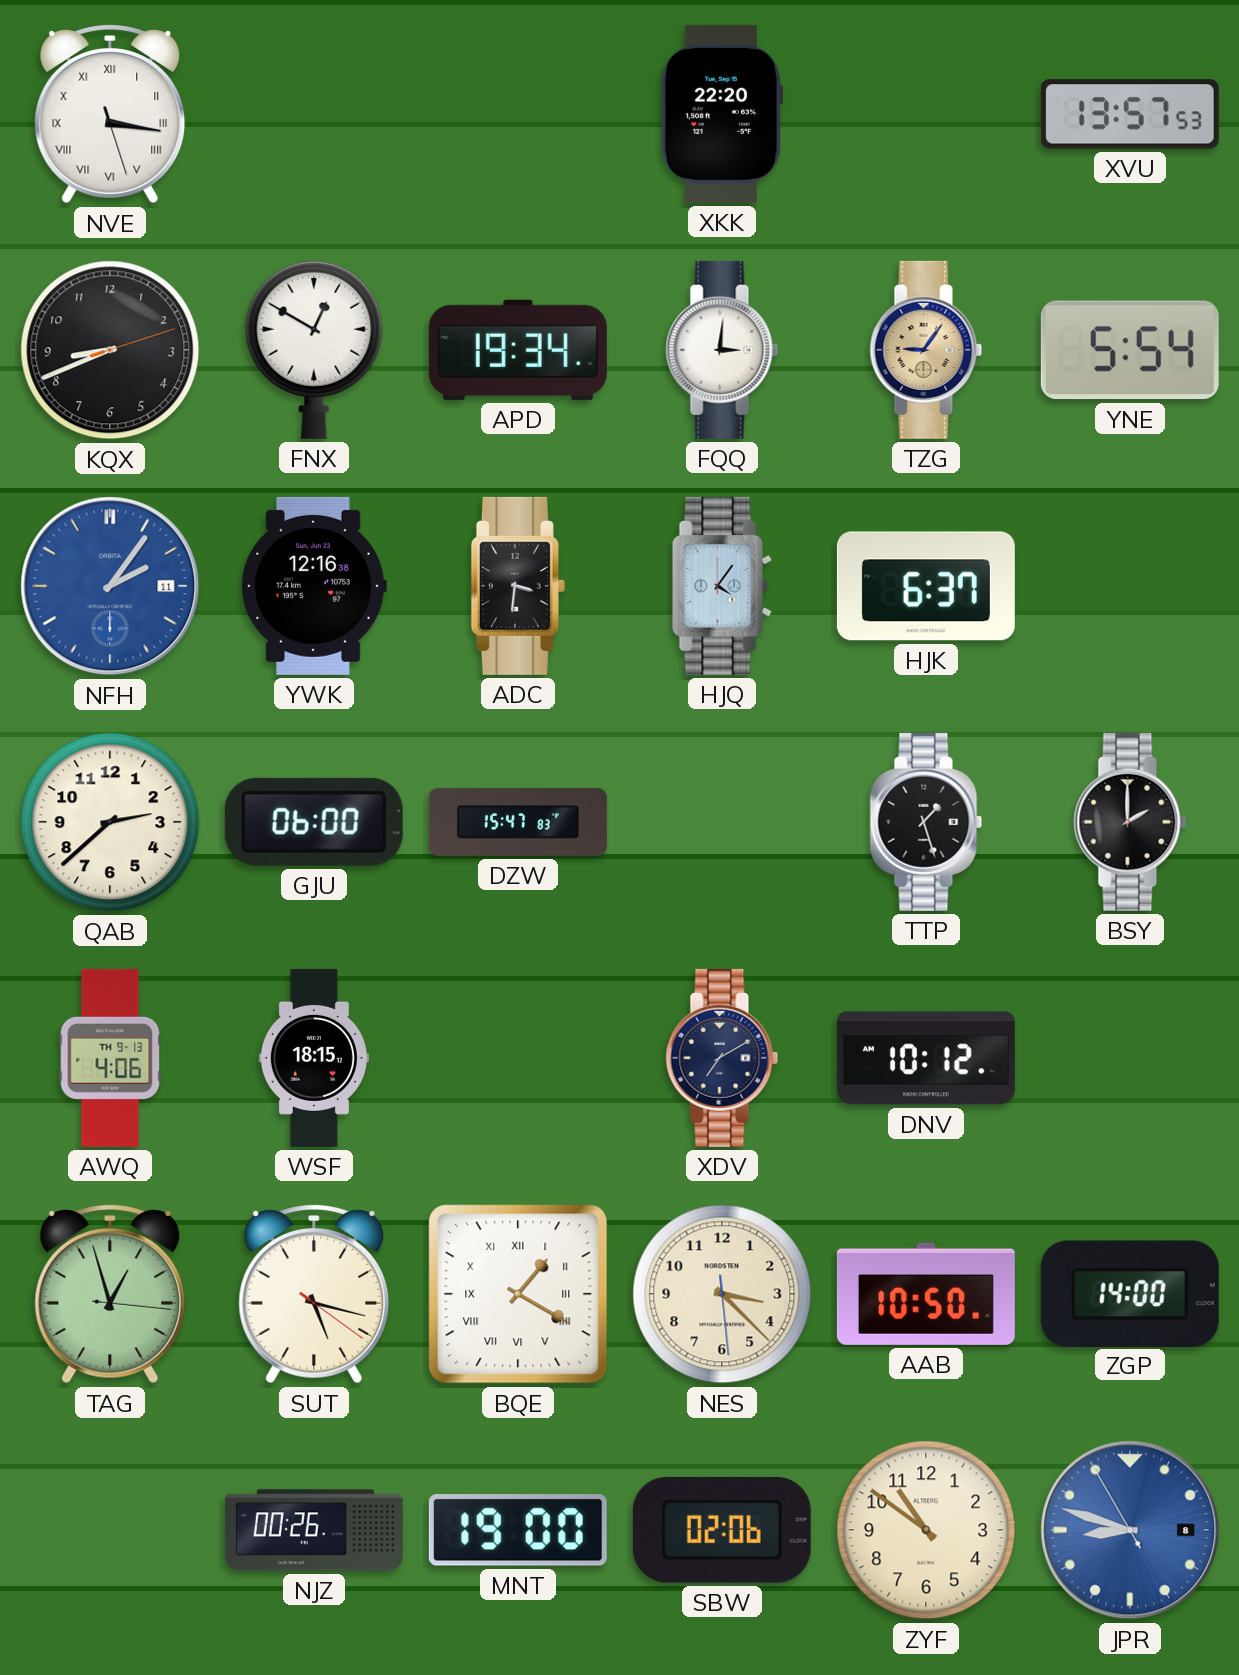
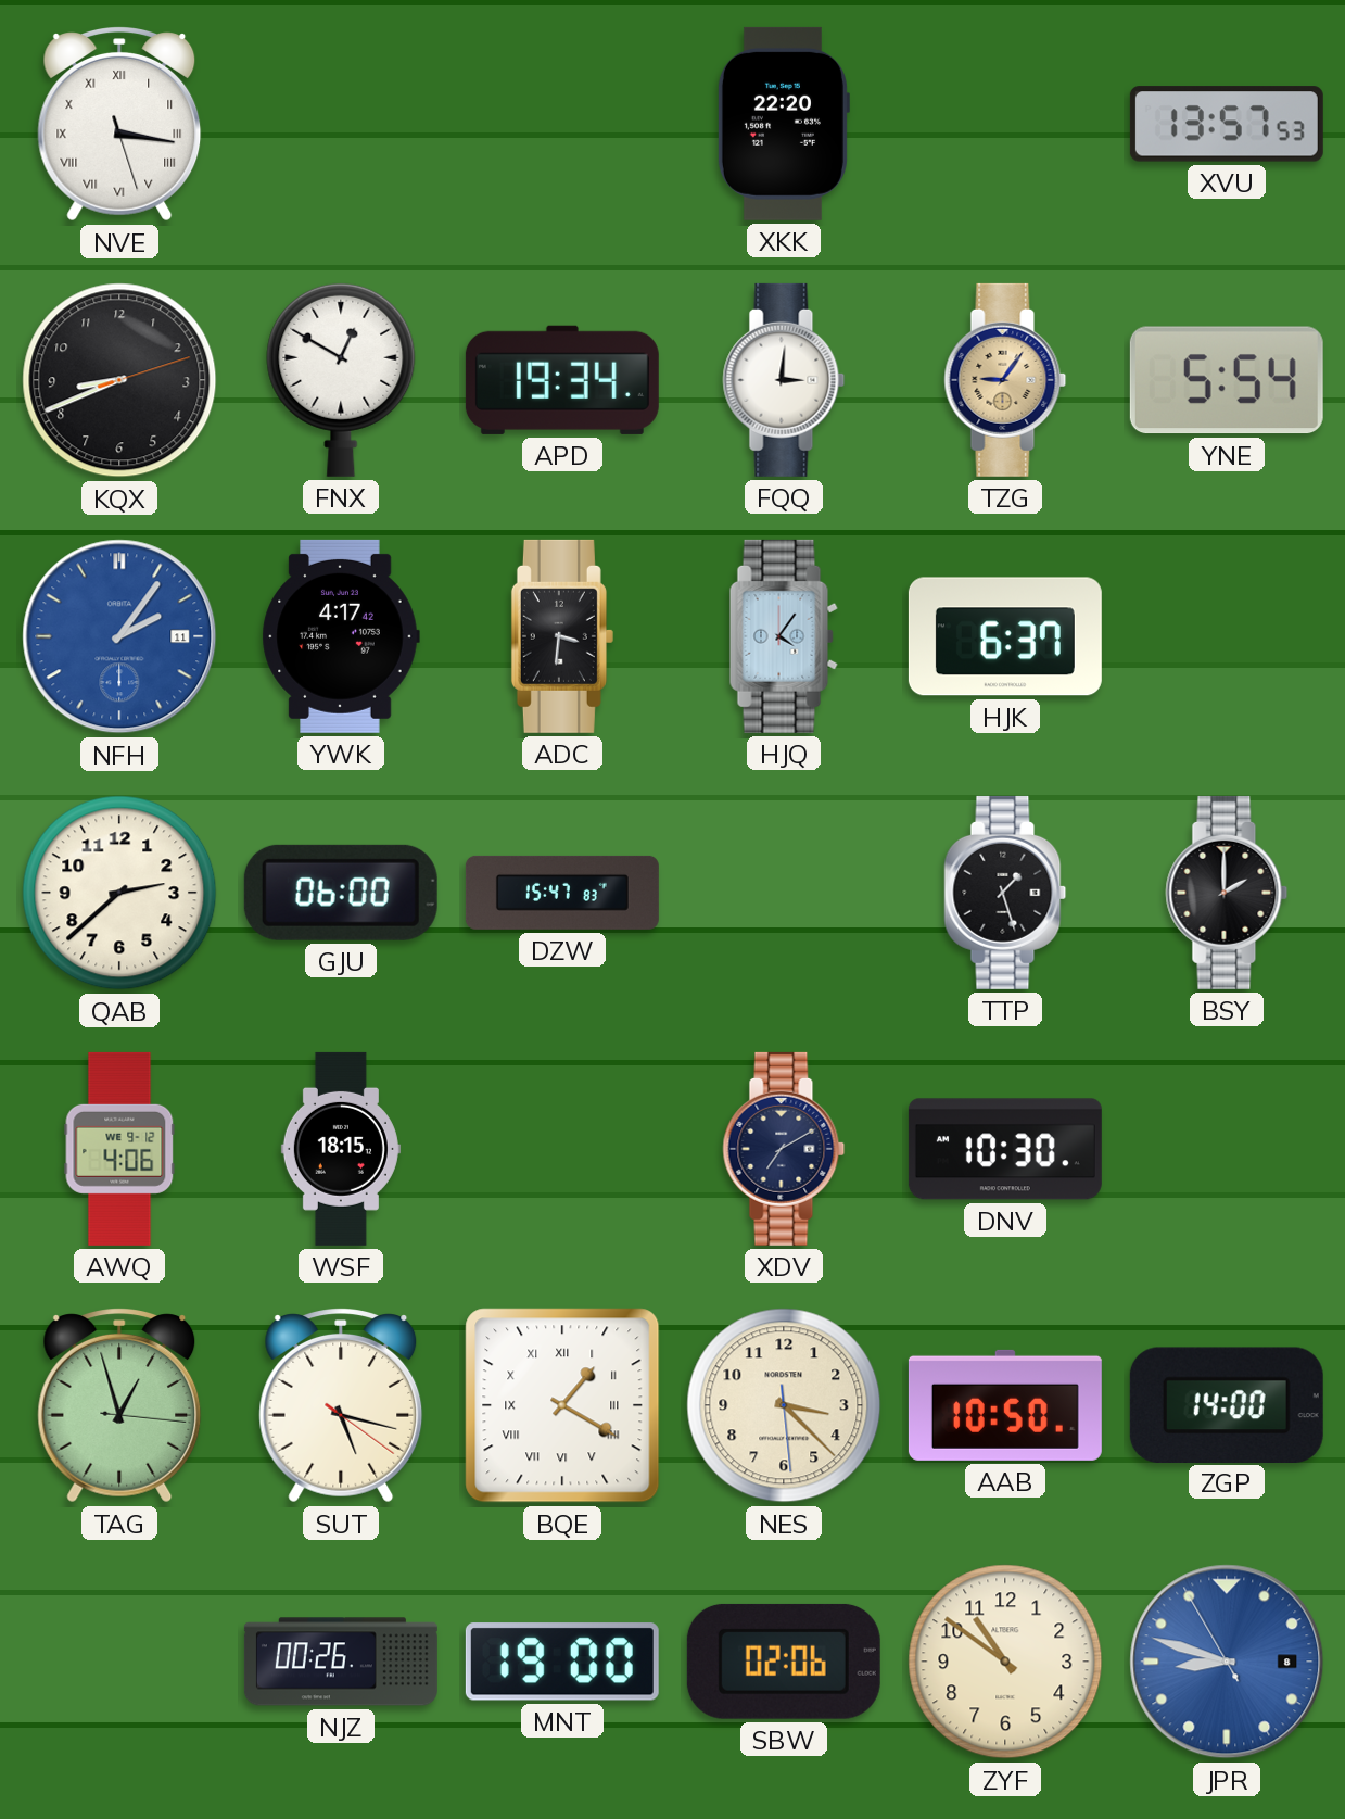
YWK: 12:16 -> 4:17
AWQ date: TH 9-13 -> WE 9-12
DNV: 10:12 -> 10:30
